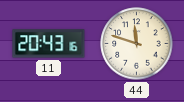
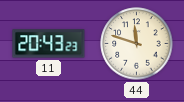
11: 20:43:16 -> 20:43:23
